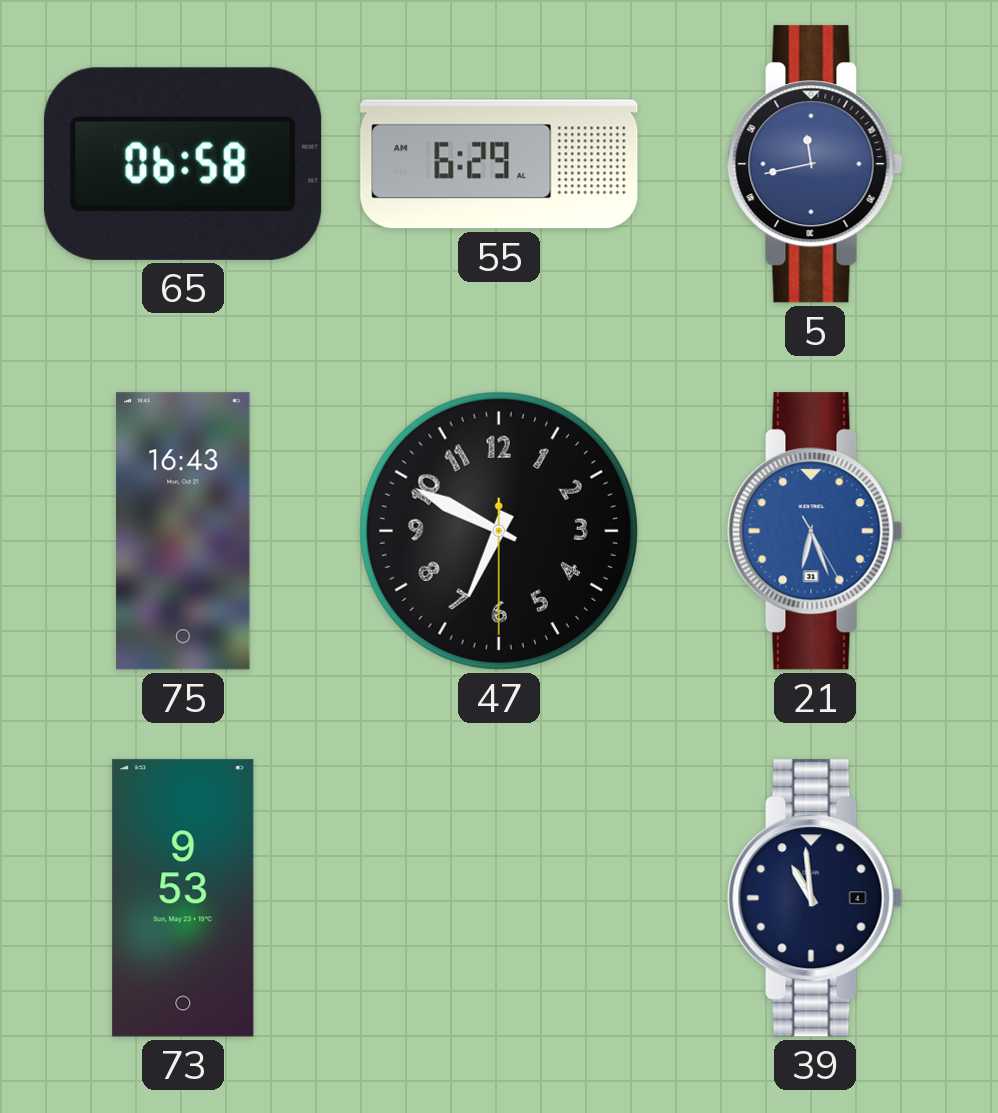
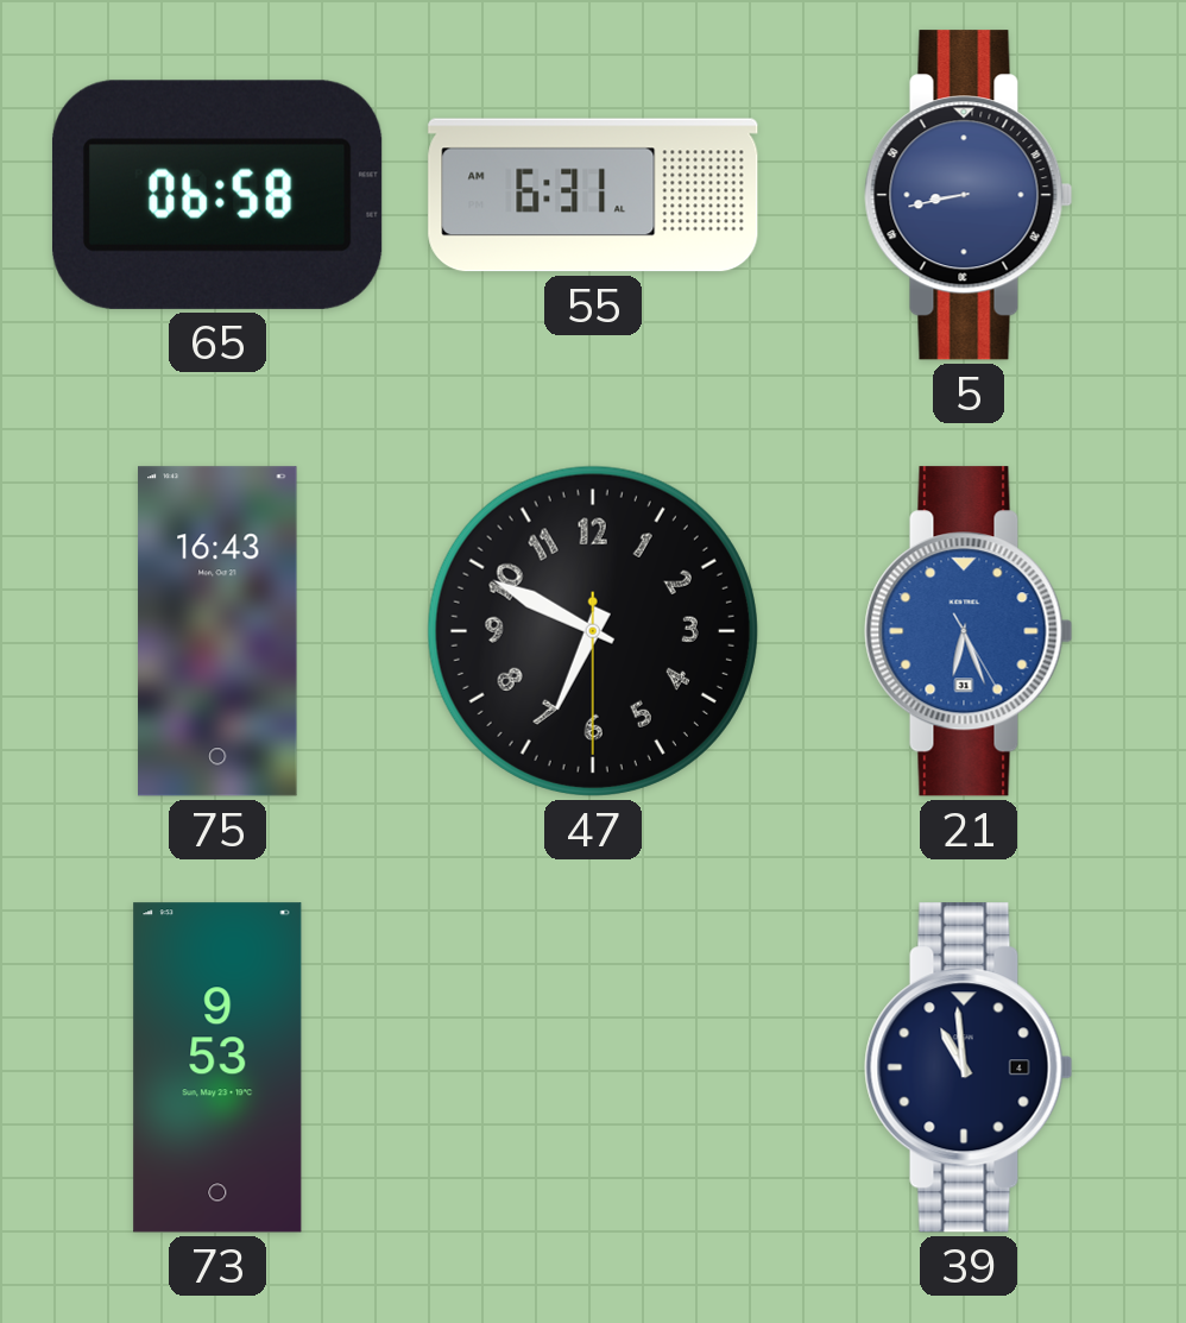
55: 6:29 -> 6:31
5: 11:43 -> 8:43
